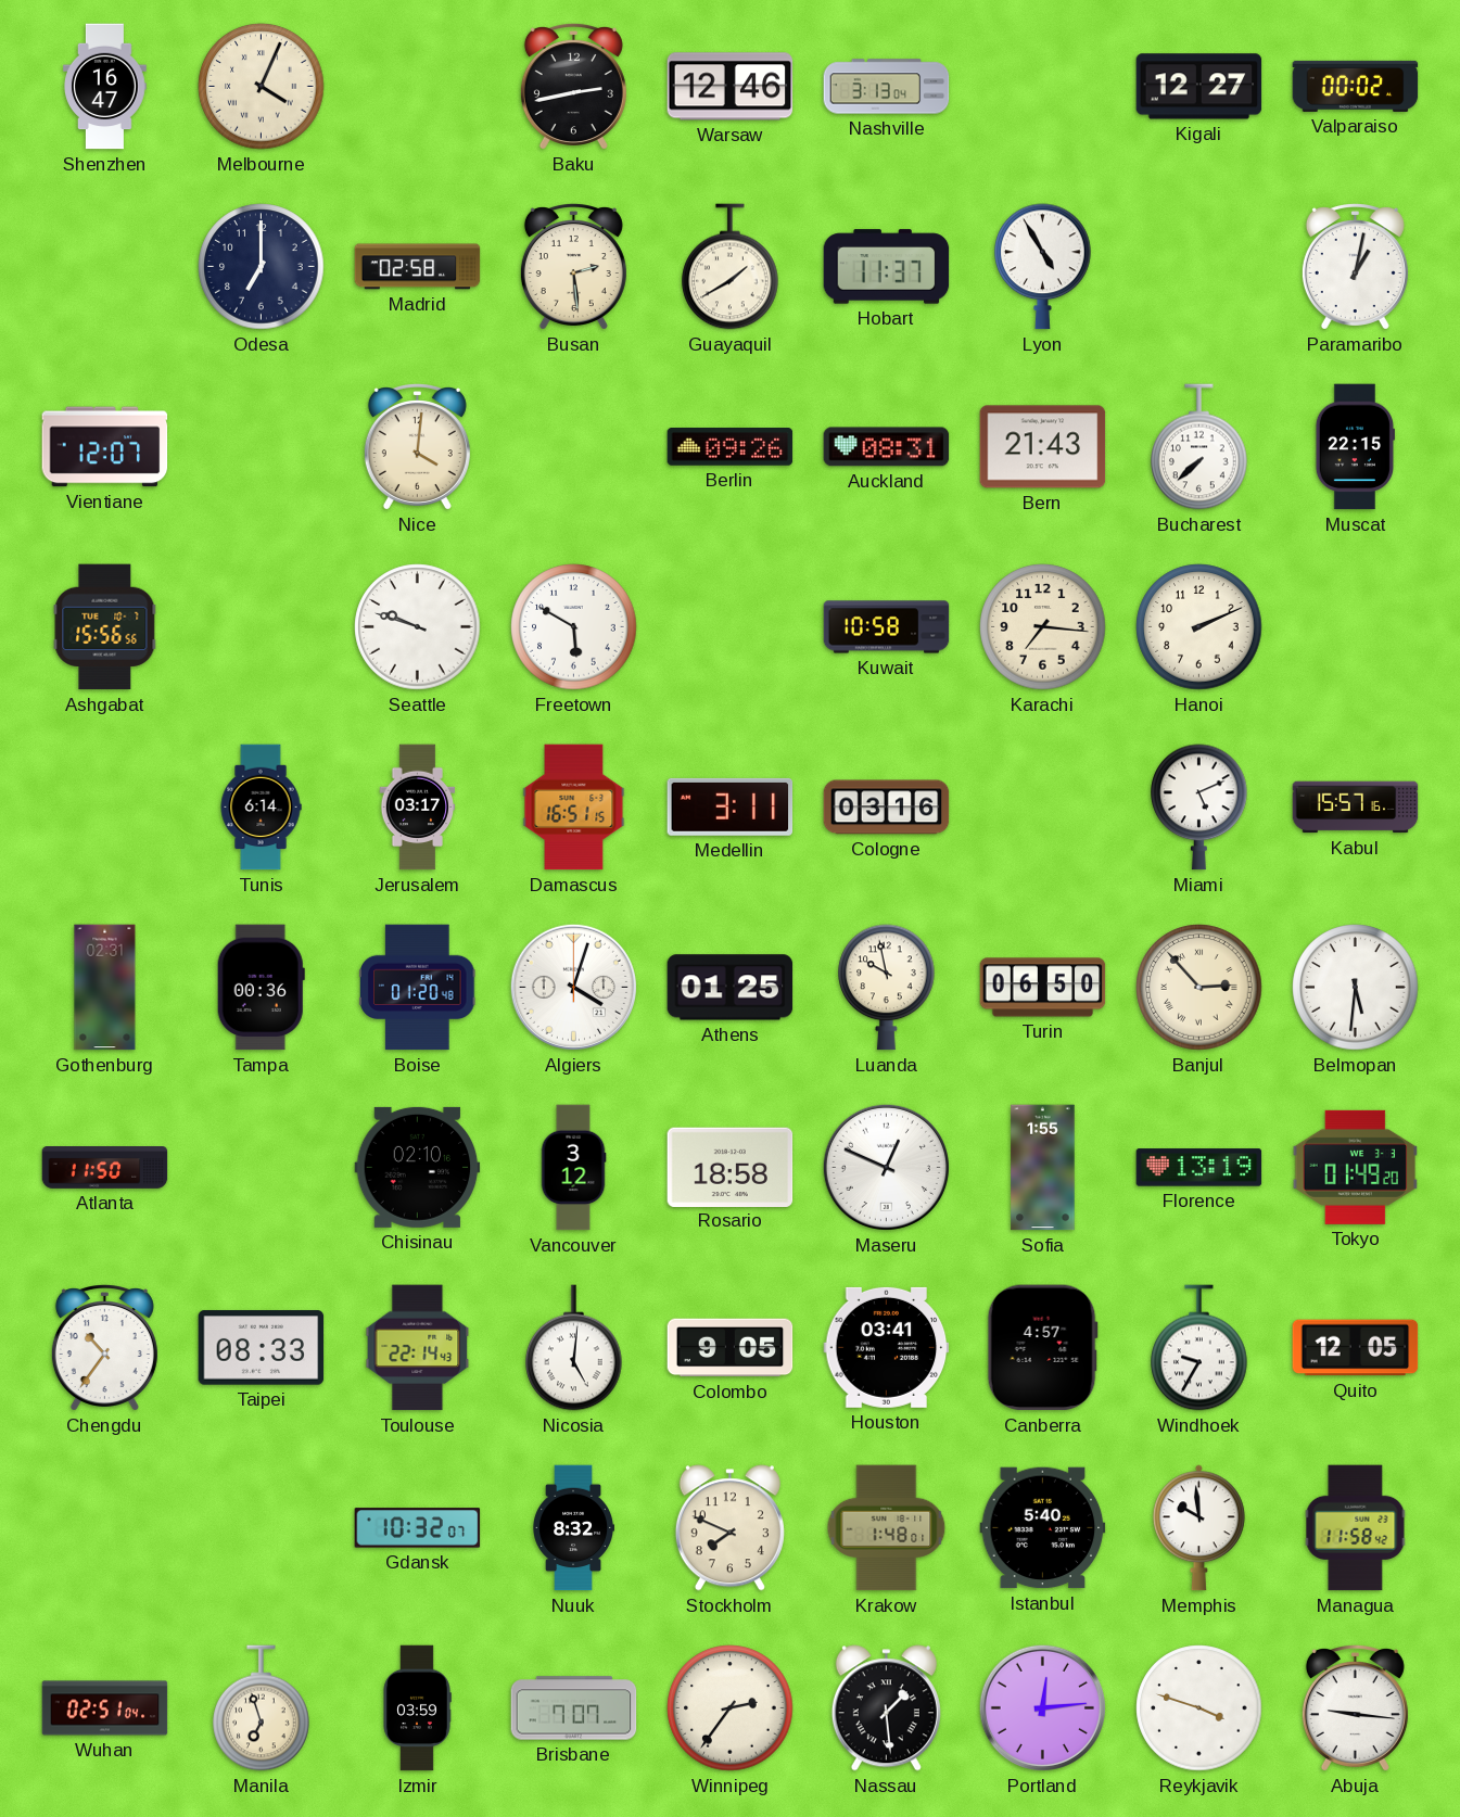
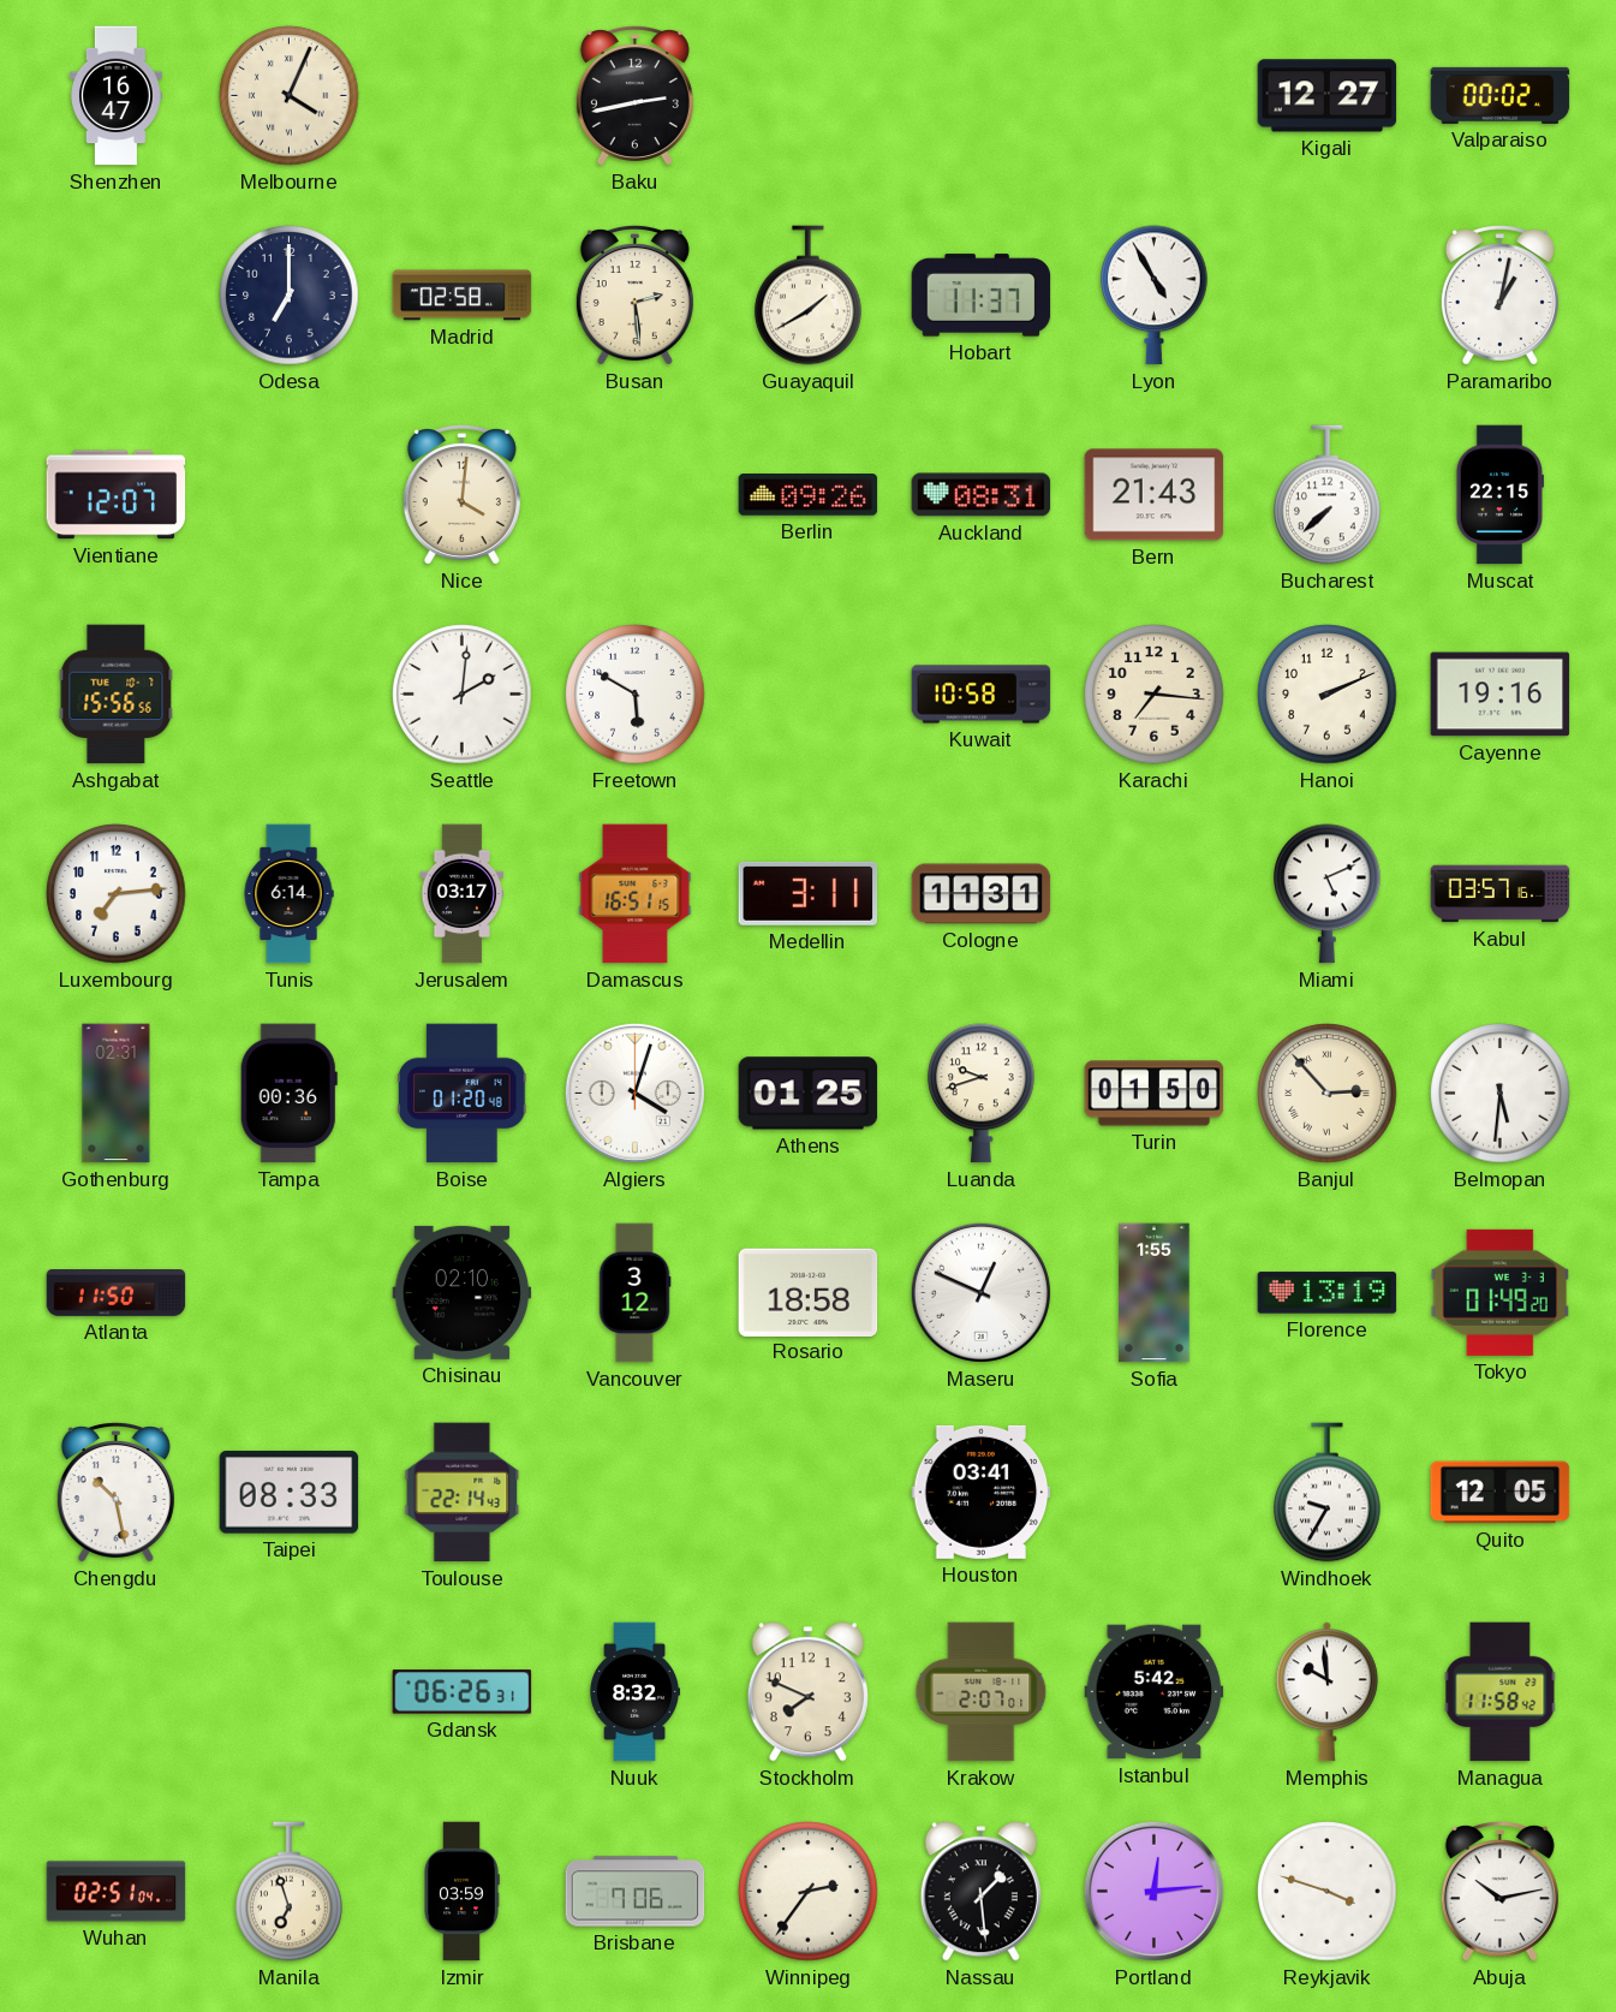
Warsaw: 12:46 -> none
Nashville: 3:13 -> none
Seattle: 9:48 -> 2:01
Cayenne: none -> 19:16
Luxembourg: none -> 7:14
Cologne: 03:16 -> 11:31
Kabul: 15:57 -> 03:57
Luanda: 9:58 -> 9:42
Turin: 06:50 -> 01:50
Chengdu: 10:36 -> 10:28
Nicosia: 5:01 -> none
Colombo: 9:05 -> none
Canberra: 4:57 -> none
Gdansk: 10:32 -> 06:26
Krakow: 1:48 -> 2:07
Istanbul: 5:40 -> 5:42
Brisbane: 7:07 -> 7:06
Abuja: 9:16 -> 10:13
